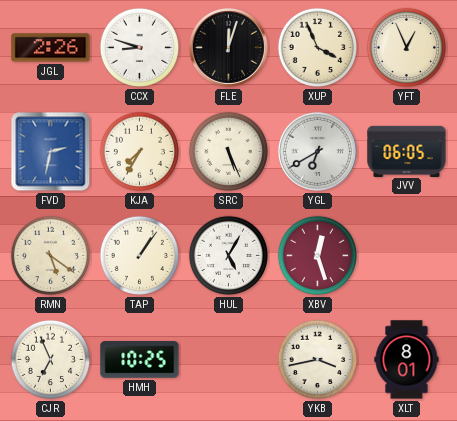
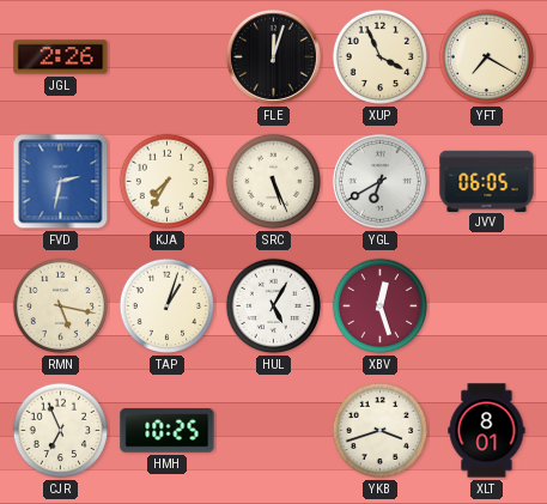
CCX: 8:48 -> none
YFT: 12:56 -> 7:20
RMN: 5:21 -> 5:17
TAP: 1:06 -> 1:03
YKB: 3:43 -> 3:42
